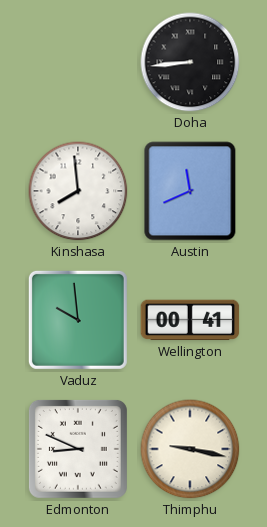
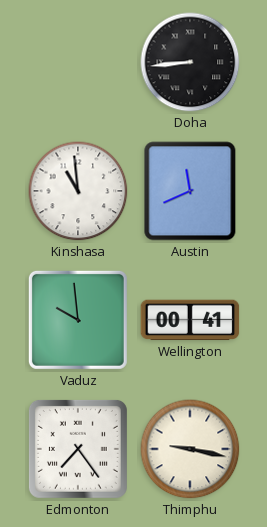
Kinshasa: 7:59 -> 10:59
Edmonton: 8:49 -> 7:24
